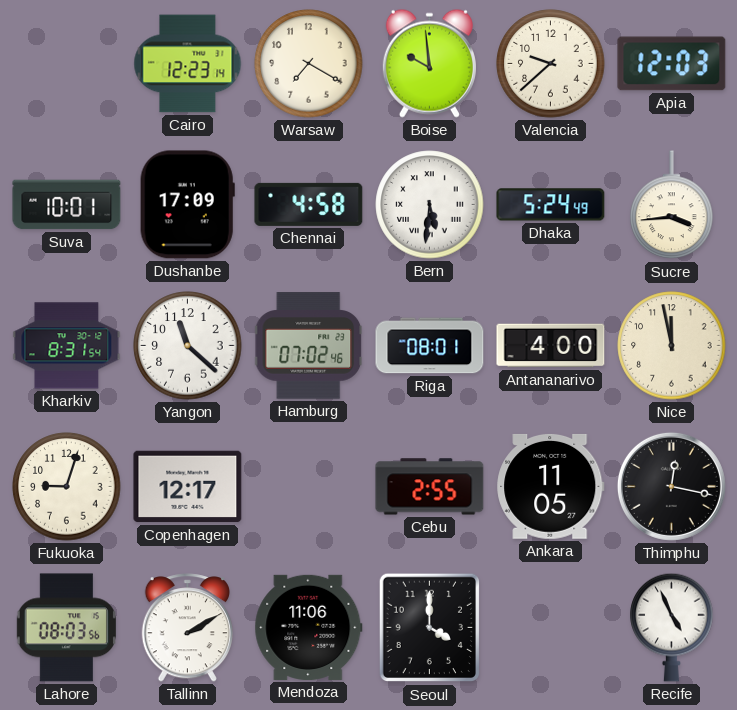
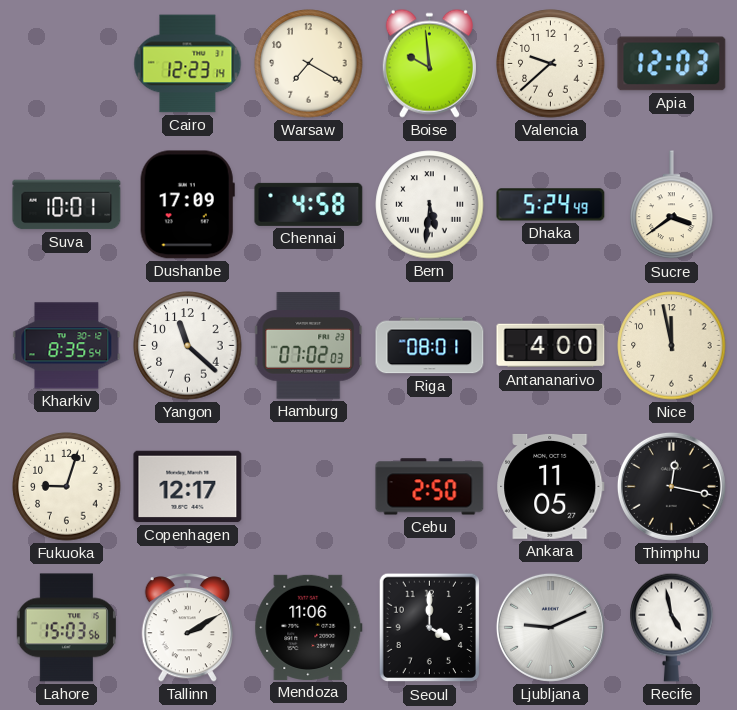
Sucre: 3:44 -> 3:39
Kharkiv: 8:31 -> 8:35
Hamburg: 07:02:46 -> 07:02:03
Cebu: 2:55 -> 2:50
Lahore: 08:03 -> 15:03
Ljubljana: none -> 9:11
Recife: 4:56 -> 4:58
